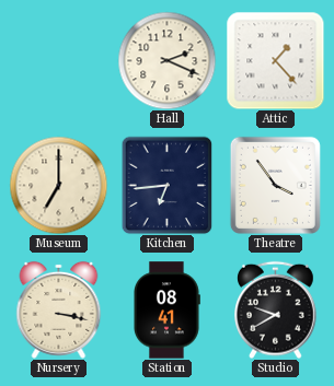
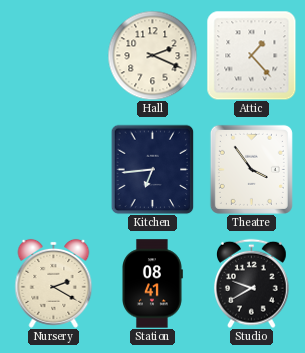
Museum: 7:00 -> none
Nursery: 3:17 -> 2:20
